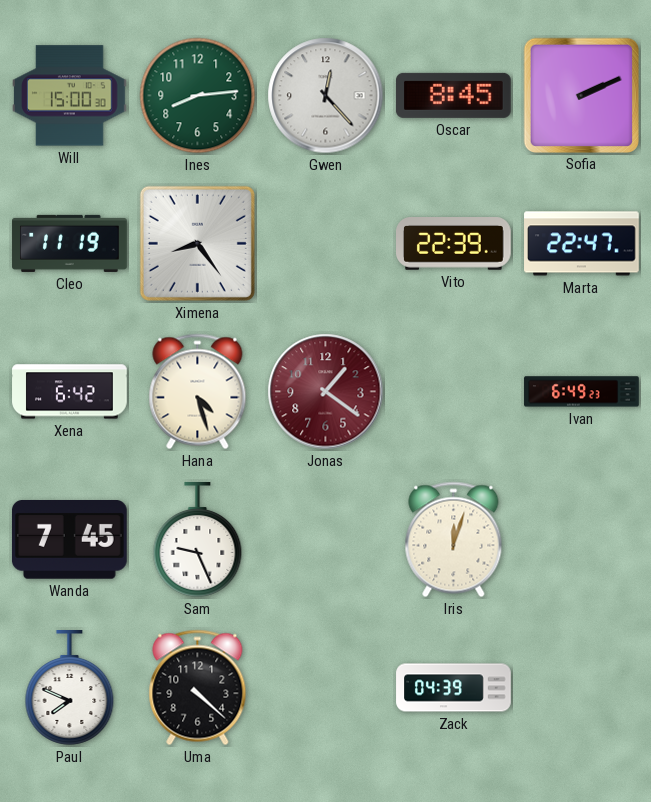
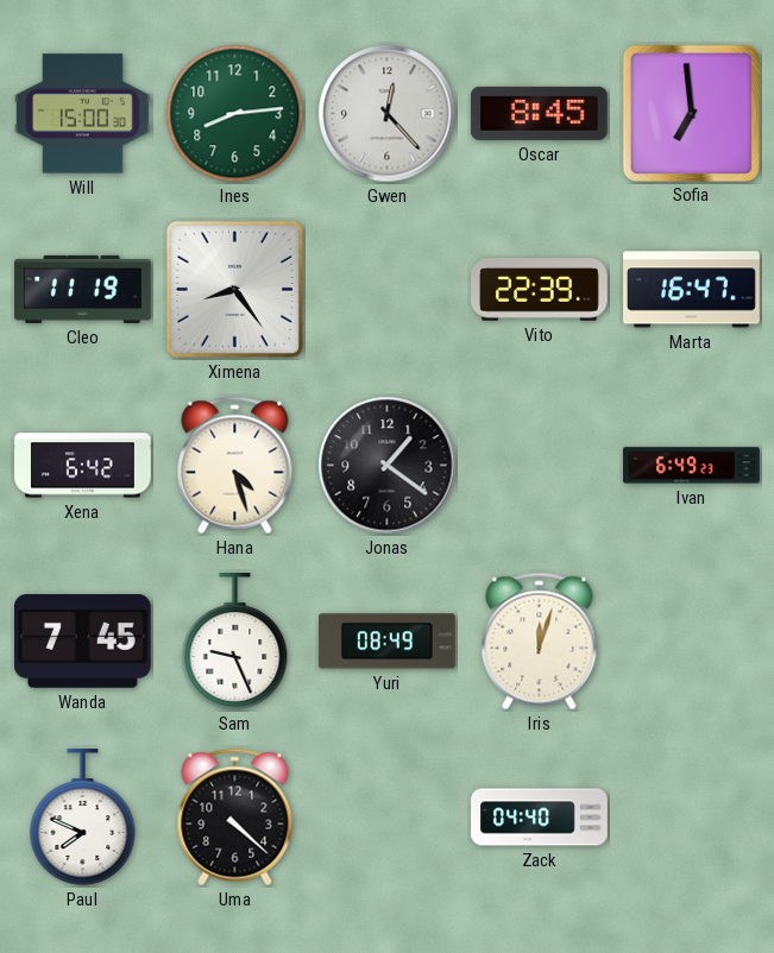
Sofia: 2:11 -> 6:59
Marta: 22:47 -> 16:47
Jonas dial: burgundy -> black
Yuri: none -> 08:49
Zack: 04:39 -> 04:40
